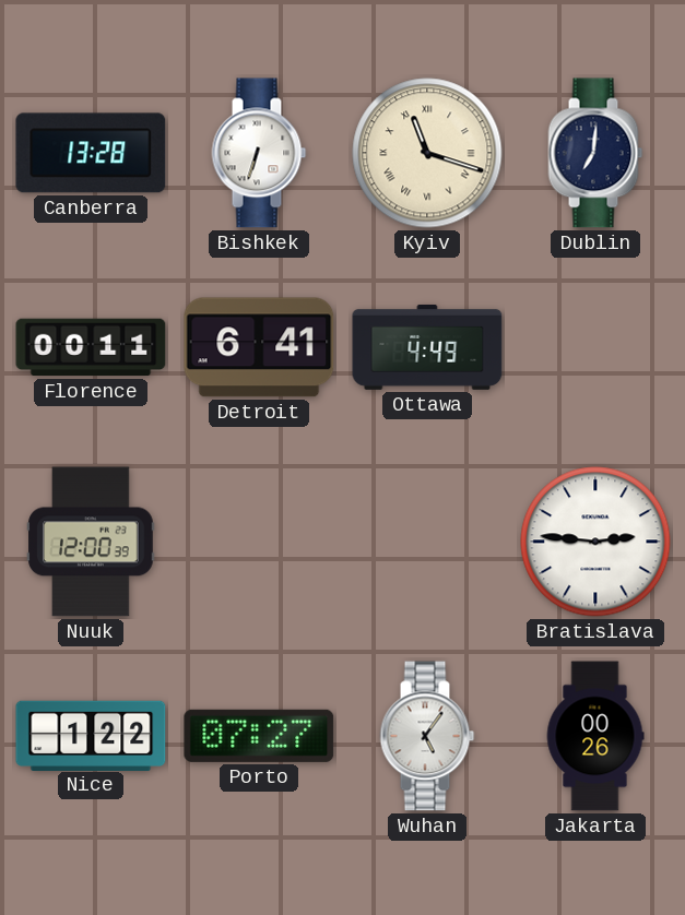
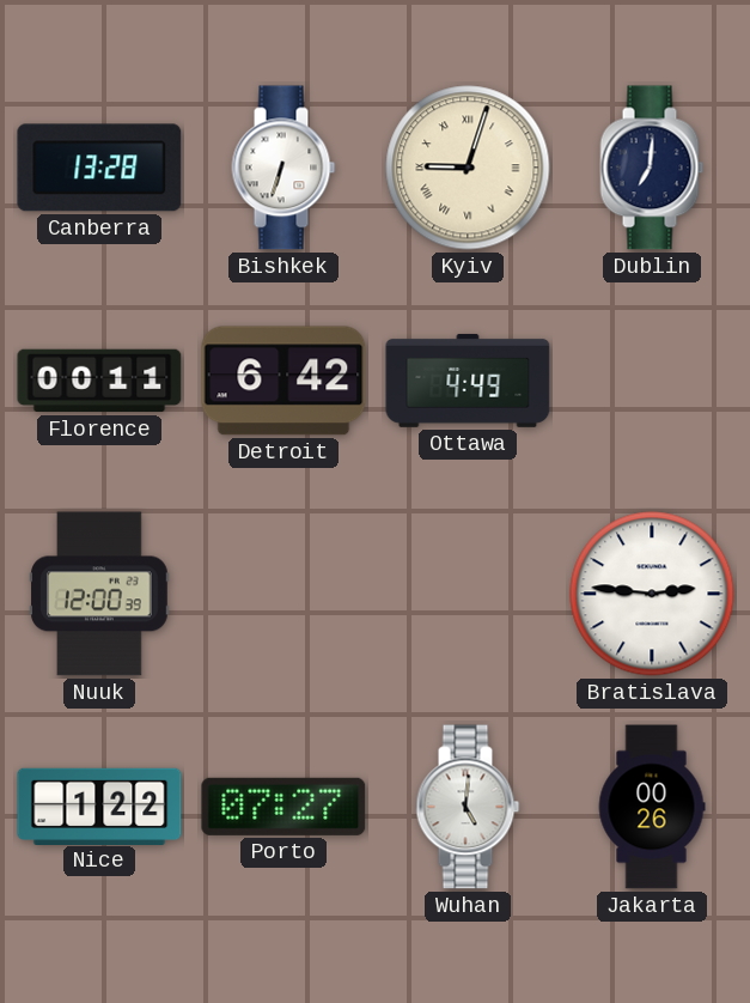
Kyiv: 11:18 -> 9:03
Detroit: 6:41 -> 6:42
Wuhan: 5:06 -> 5:01
